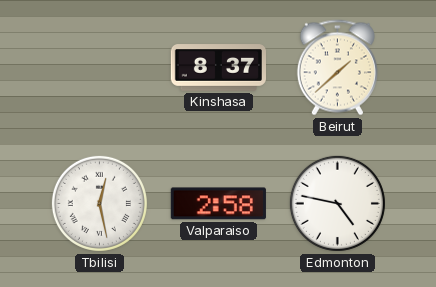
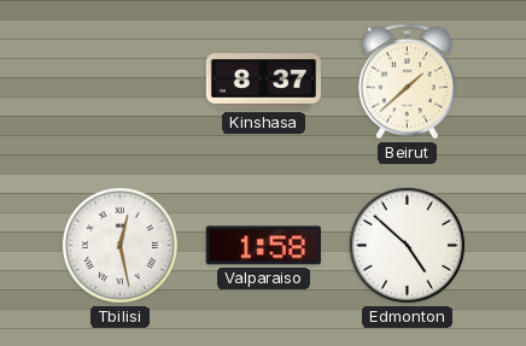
Valparaiso: 2:58 -> 1:58
Edmonton: 4:47 -> 4:52
